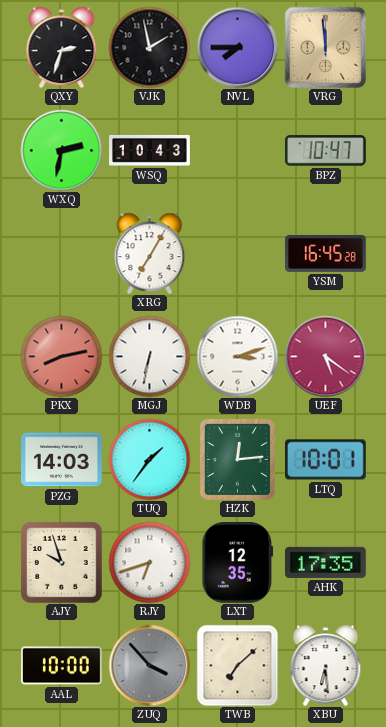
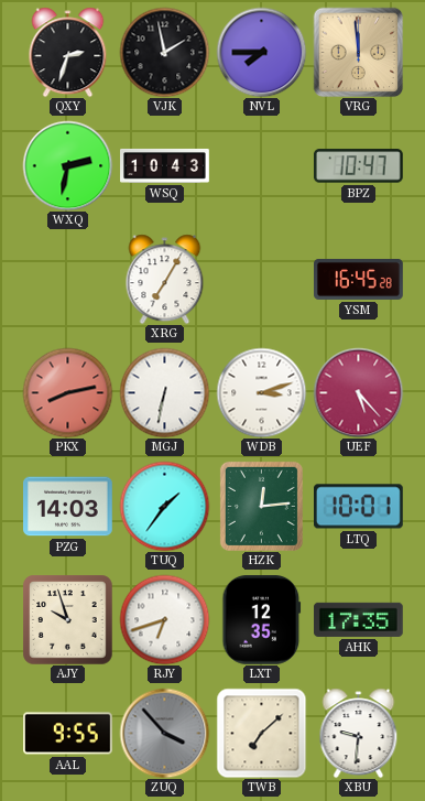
UEF: 5:21 -> 5:23
AAL: 10:00 -> 9:55
XBU: 6:29 -> 9:31
